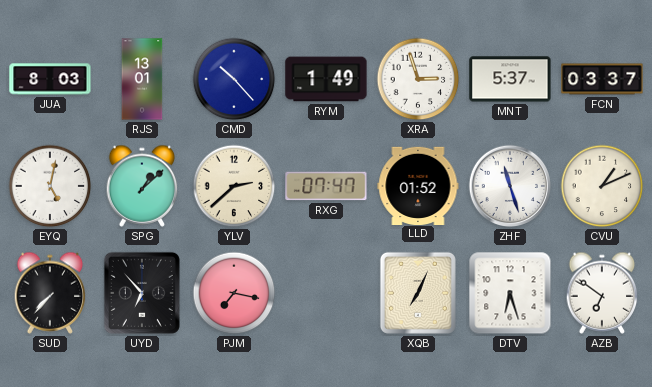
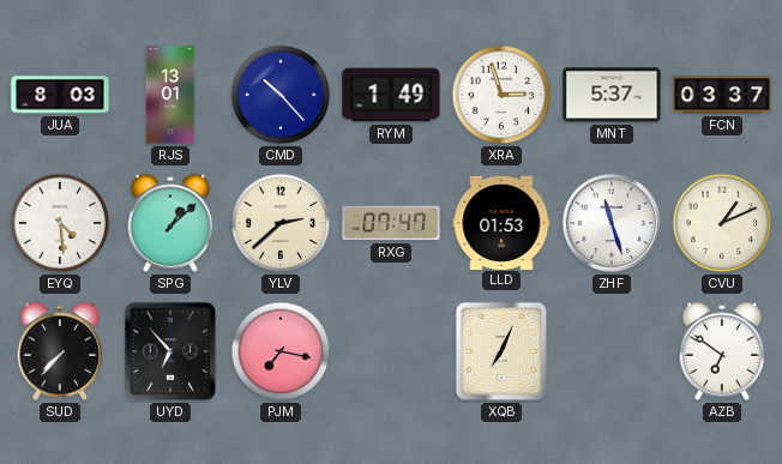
EYQ: 5:02 -> 4:29
LLD: 01:52 -> 01:53
DTV: 6:27 -> none
